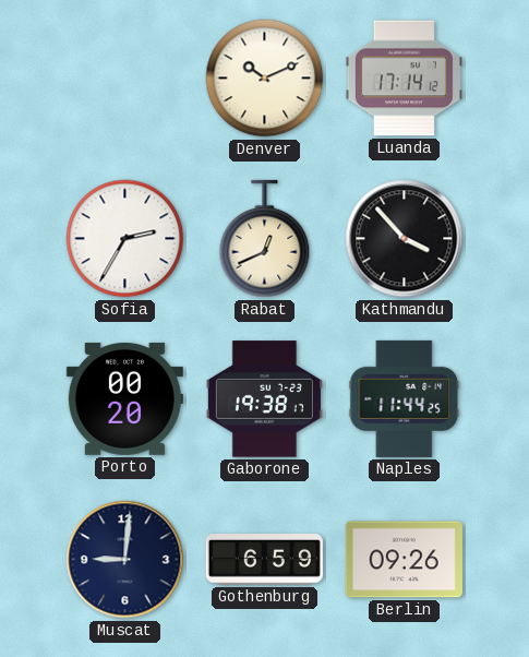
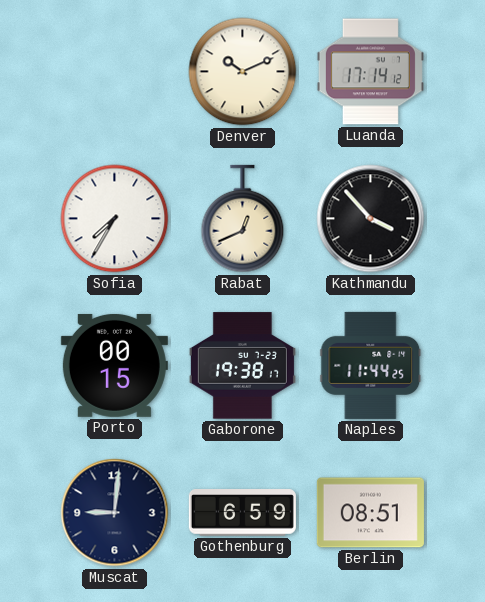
Sofia: 2:35 -> 7:35
Porto: 00:20 -> 00:15
Berlin: 09:26 -> 08:51
